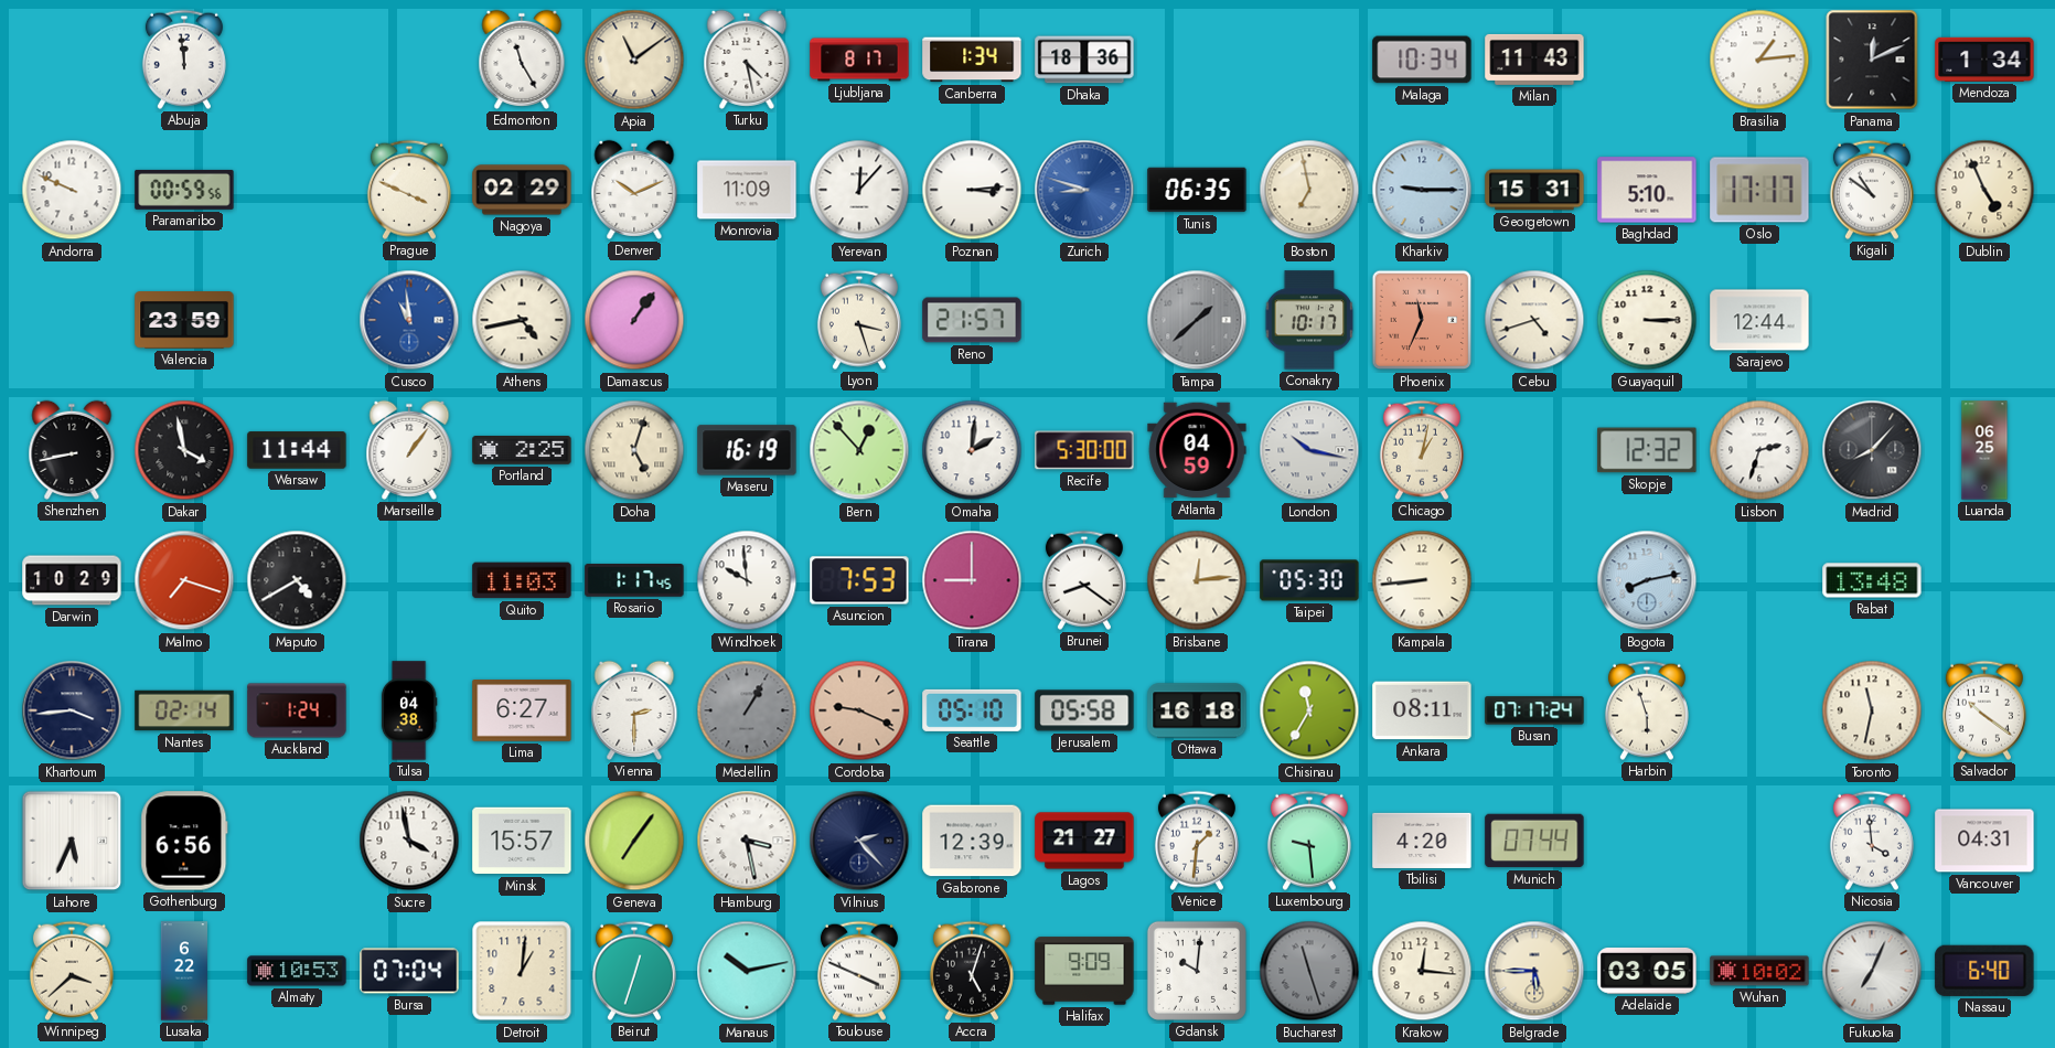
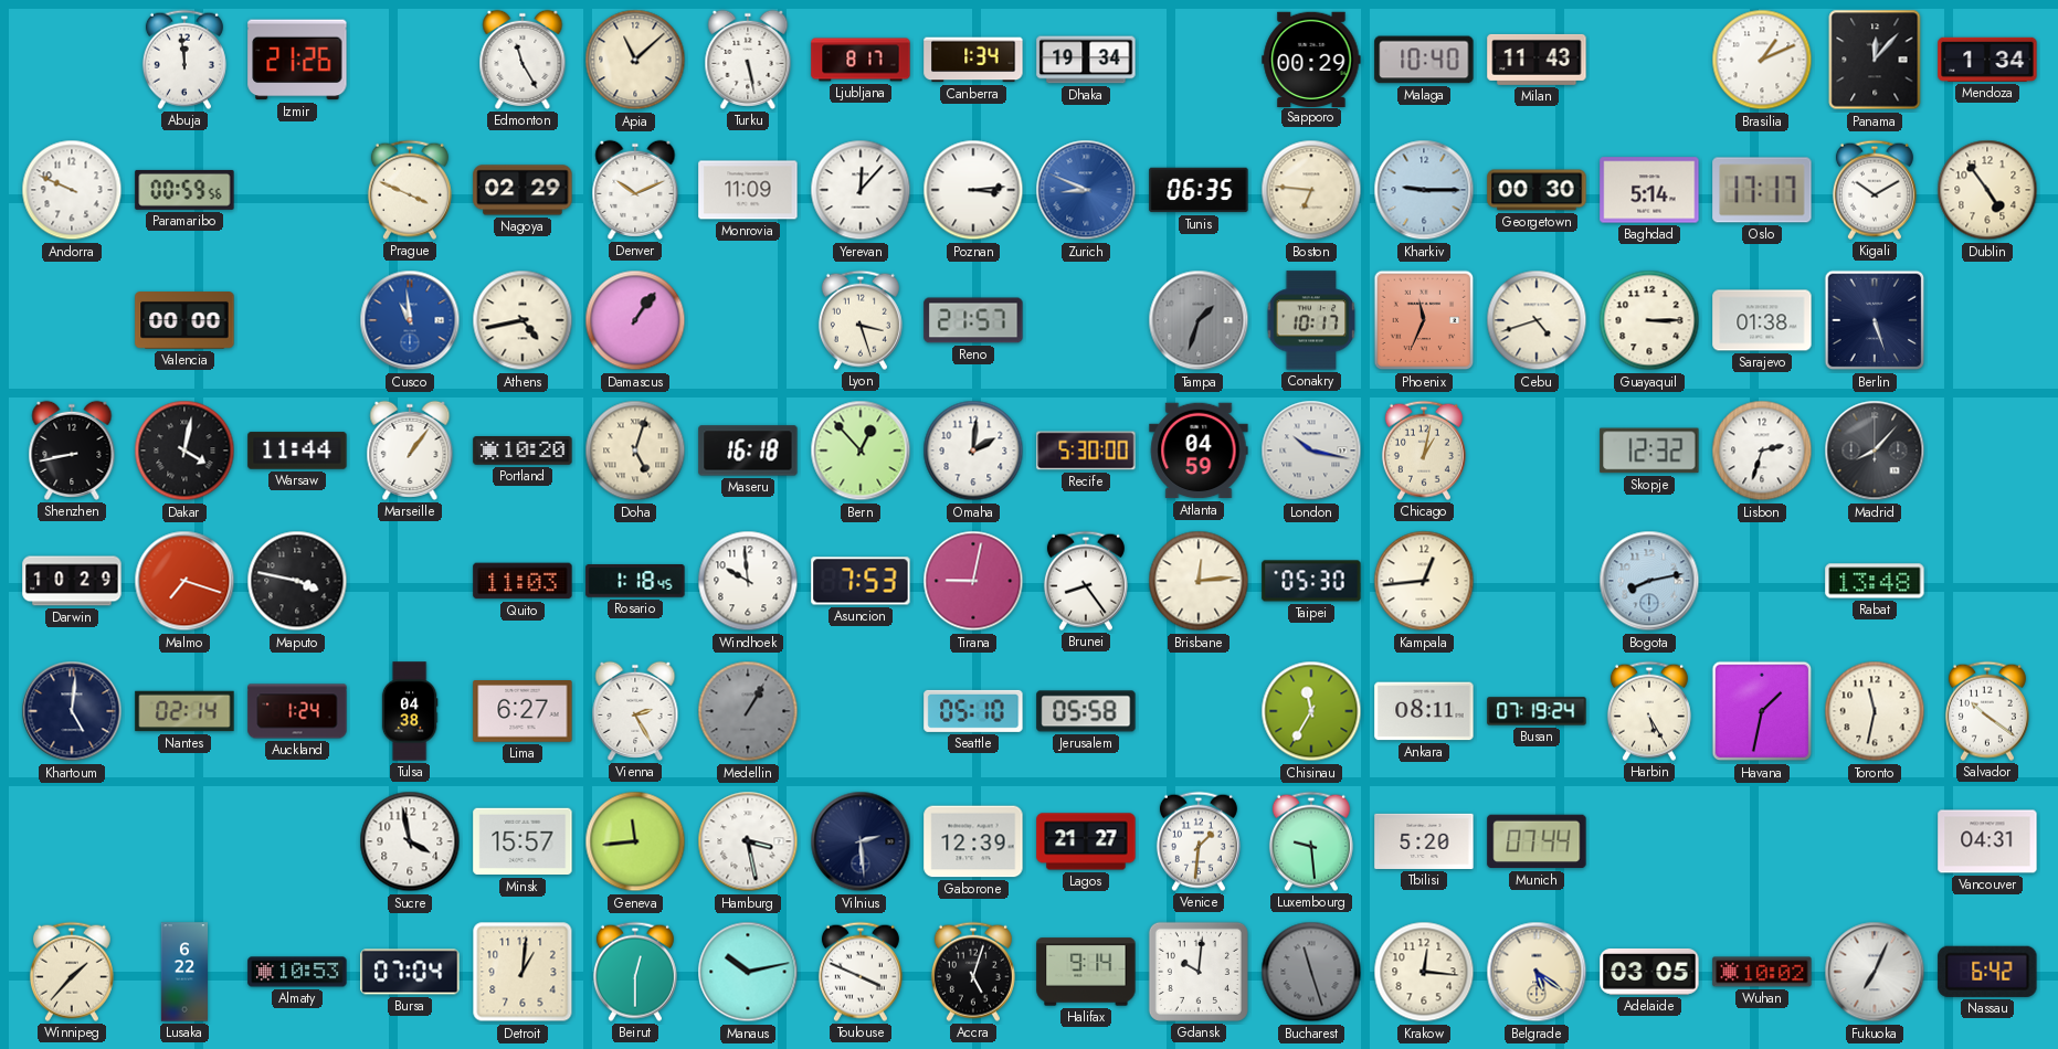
Izmir: none -> 21:26
Apia: 11:09 -> 11:08
Turku: 4:28 -> 5:28
Dhaka: 18:36 -> 19:34
Sapporo: none -> 00:29
Malaga: 10:34 -> 10:40
Brasilia: 1:14 -> 1:11
Panama: 12:11 -> 12:07
Zurich: 8:48 -> 8:49
Boston: 6:58 -> 6:46
Georgetown: 15:31 -> 00:30
Baghdad: 5:10 -> 5:14
Kigali: 10:51 -> 10:10
Dublin: 4:56 -> 4:54
Valencia: 23:59 -> 00:00
Tampa: 1:38 -> 1:33
Sarajevo: 12:44 -> 01:38
Berlin: none -> 5:27
Dakar: 3:58 -> 4:02
Portland: 2:25 -> 10:20
Maseru: 16:19 -> 16:18
Luanda: 06:25 -> none
Maputo: 4:40 -> 3:47
Rosario: 1:17 -> 1:18
Tirana: 9:00 -> 9:02
Brunei: 8:21 -> 8:24
Kampala: 8:44 -> 12:44
Khartoum: 3:44 -> 5:01
Vienna: 2:30 -> 2:25
Cordoba: 9:19 -> none
Ottawa: 16:18 -> none
Busan: 07:17 -> 07:19
Harbin: 5:57 -> 5:25
Havana: none -> 1:32
Lahore: 5:34 -> none
Gothenburg: 6:56 -> none
Geneva: 7:06 -> 11:44
Vilnius: 2:23 -> 2:29
Tbilisi: 4:20 -> 5:20
Nicosia: 3:59 -> none
Winnipeg: 3:38 -> 1:37
Beirut: 12:33 -> 12:30
Halifax: 9:09 -> 9:14
Belgrade: 5:45 -> 5:21
Nassau: 6:40 -> 6:42
